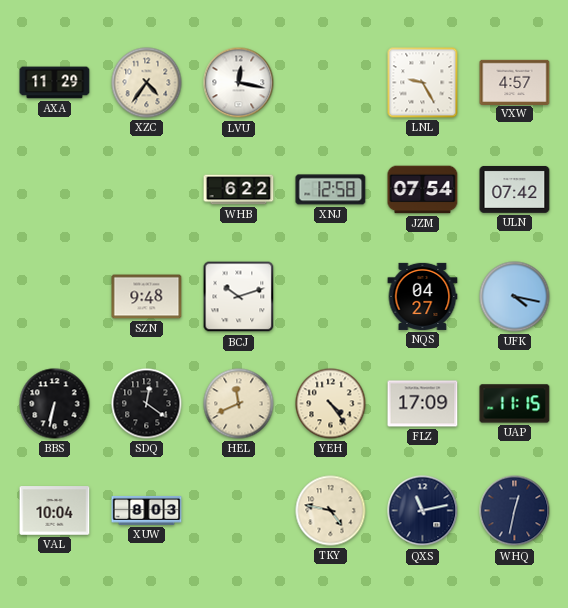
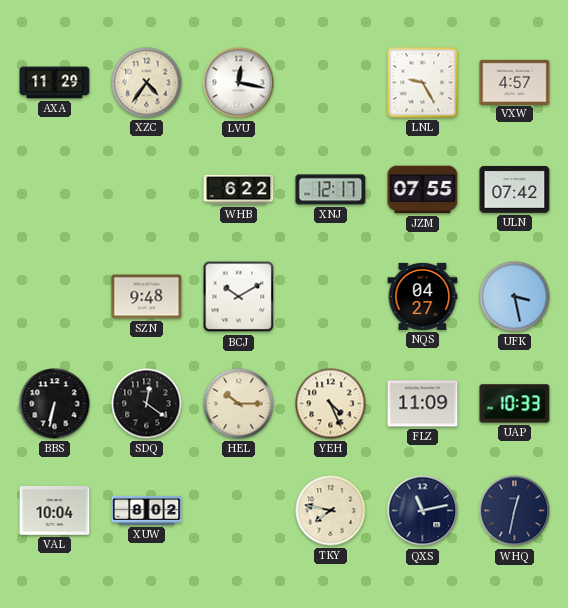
XNJ: 12:58 -> 12:17
JZM: 07:54 -> 07:55
BCJ: 10:12 -> 10:10
UFK: 4:17 -> 3:28
HEL: 11:41 -> 10:15
YEH: 4:24 -> 4:26
FLZ: 17:09 -> 11:09
UAP: 11:15 -> 10:33
XUW: 8:03 -> 8:02
TKY: 4:47 -> 7:47
